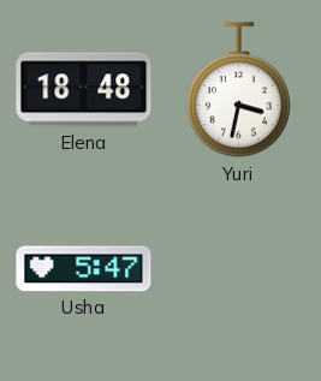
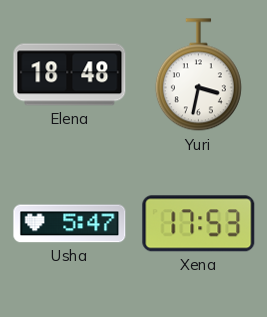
Xena: none -> 17:53
